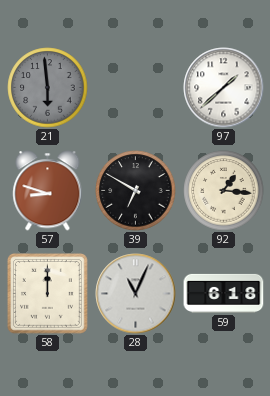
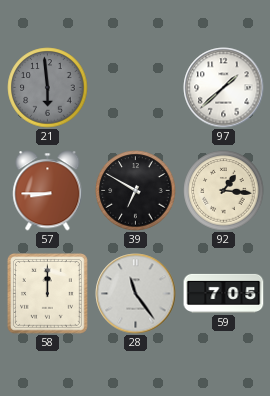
57: 8:48 -> 8:45
28: 11:04 -> 11:24
59: 6:18 -> 7:05
